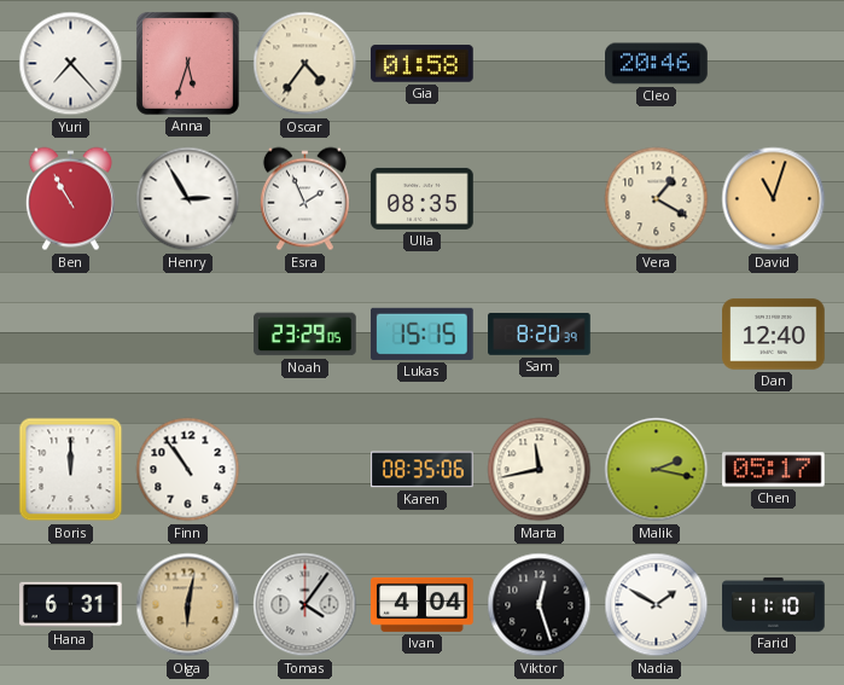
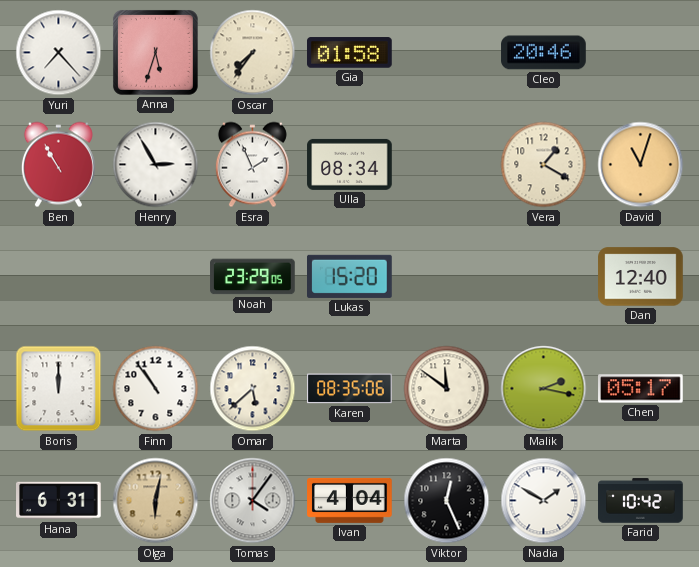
Oscar: 4:36 -> 7:36
Ulla: 08:35 -> 08:34
Lukas: 15:15 -> 15:20
Sam: 8:20 -> none
Omar: none -> 5:38
Marta: 11:43 -> 11:51
Viktor: 12:27 -> 12:26
Farid: 11:10 -> 10:42
